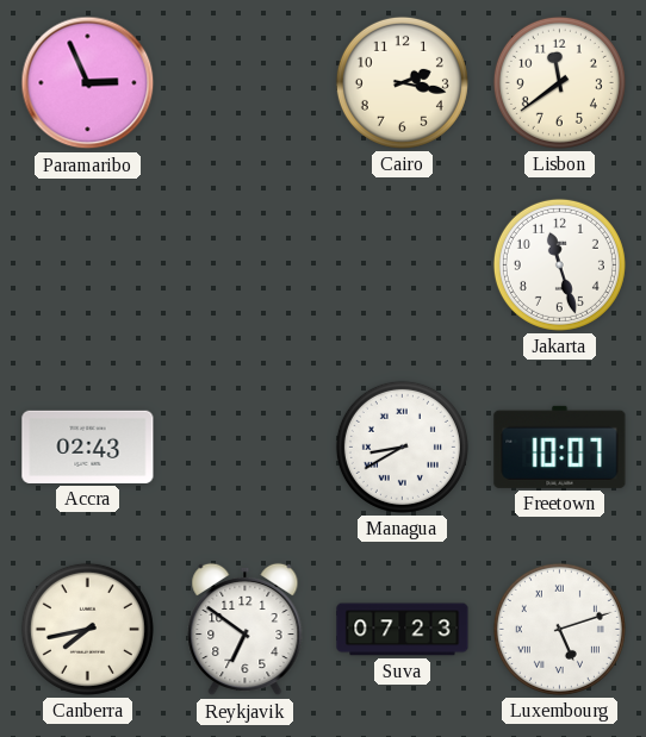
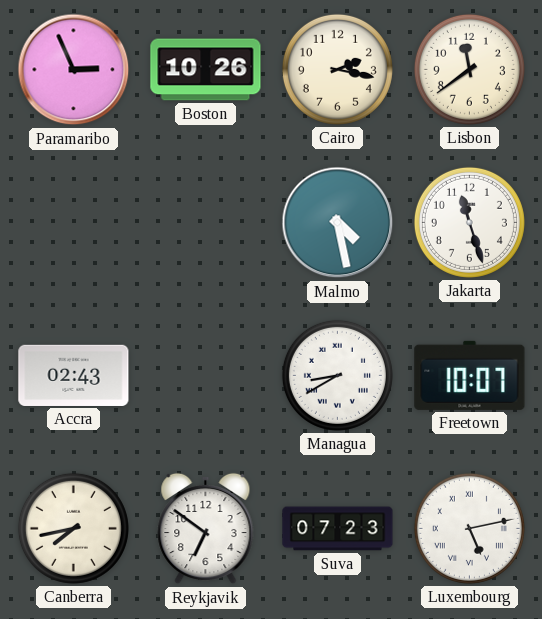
Boston: none -> 10:26
Malmo: none -> 4:28
Luxembourg: 5:12 -> 5:13
